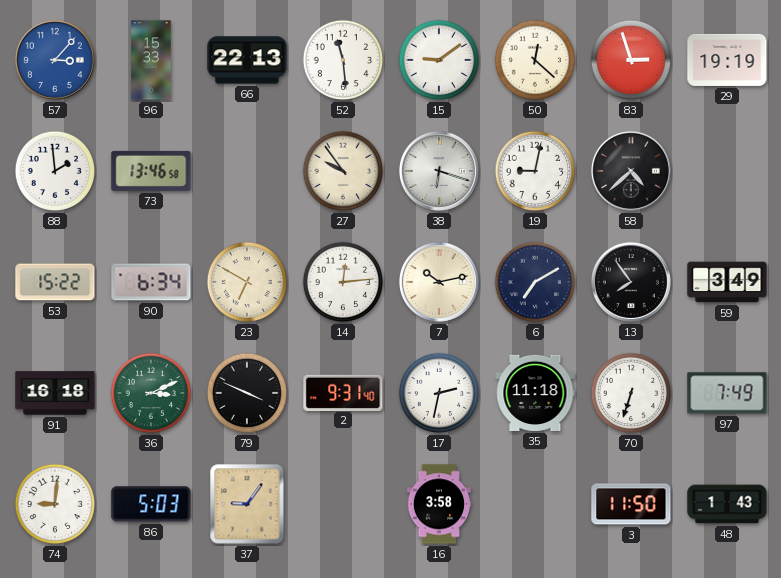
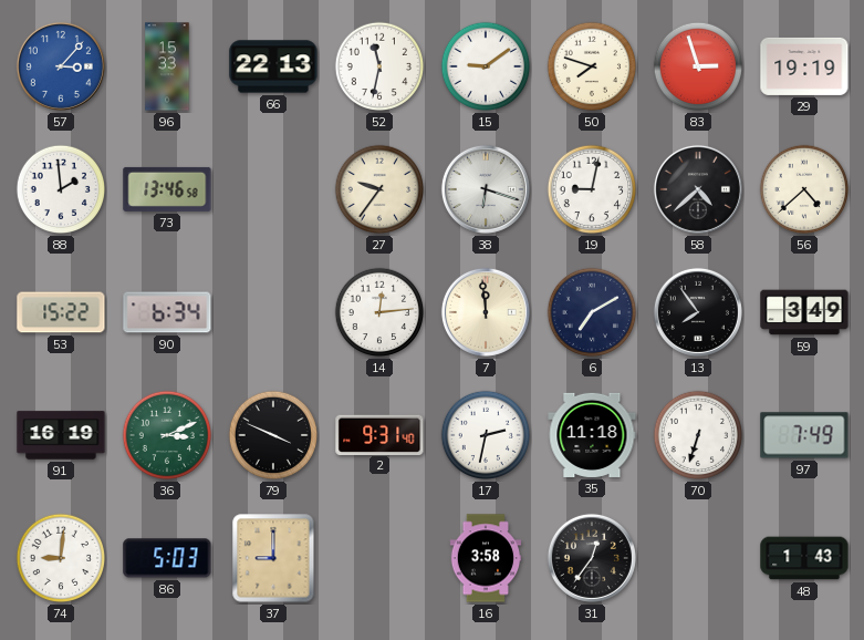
52: 11:29 -> 11:32
50: 12:22 -> 7:48
27: 9:54 -> 9:36
56: none -> 4:38
23: 6:50 -> none
7: 10:13 -> 11:59
91: 16:18 -> 16:19
37: 9:06 -> 9:00
31: none -> 12:36
3: 11:50 -> none
